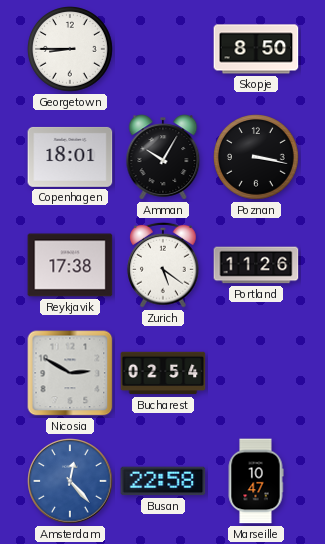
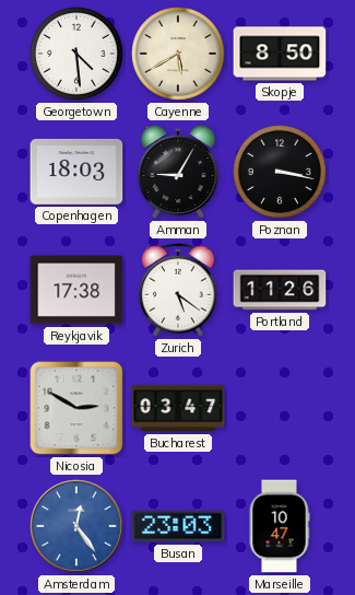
Georgetown: 8:45 -> 4:29
Cayenne: none -> 5:40
Copenhagen: 18:01 -> 18:03
Amman: 10:05 -> 9:05
Bucharest: 02:54 -> 03:47
Amsterdam: 12:23 -> 12:24
Busan: 22:58 -> 23:03
